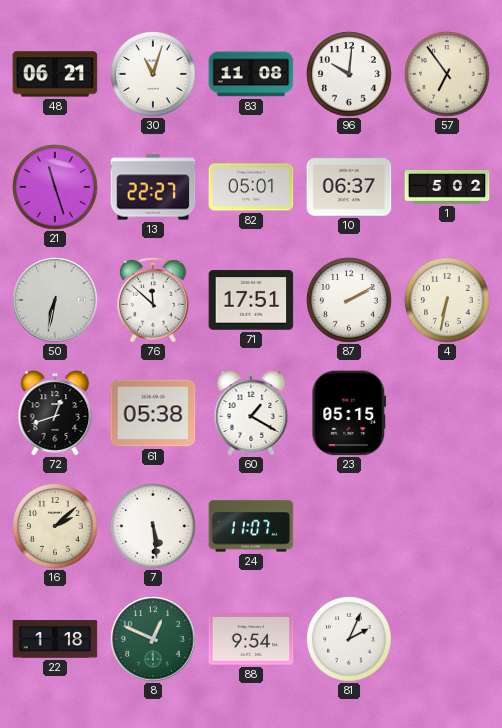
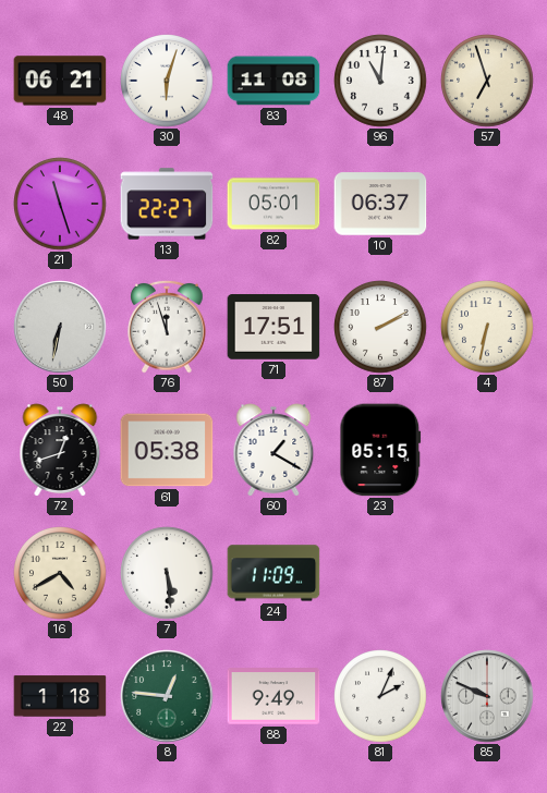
30: 11:03 -> 6:03
96: 10:01 -> 11:01
57: 6:54 -> 6:57
1: 5:02 -> none
76: 11:52 -> 11:57
16: 2:08 -> 4:40
24: 11:07 -> 11:09
8: 12:49 -> 12:46
88: 9:54 -> 9:49
85: none -> 9:49
